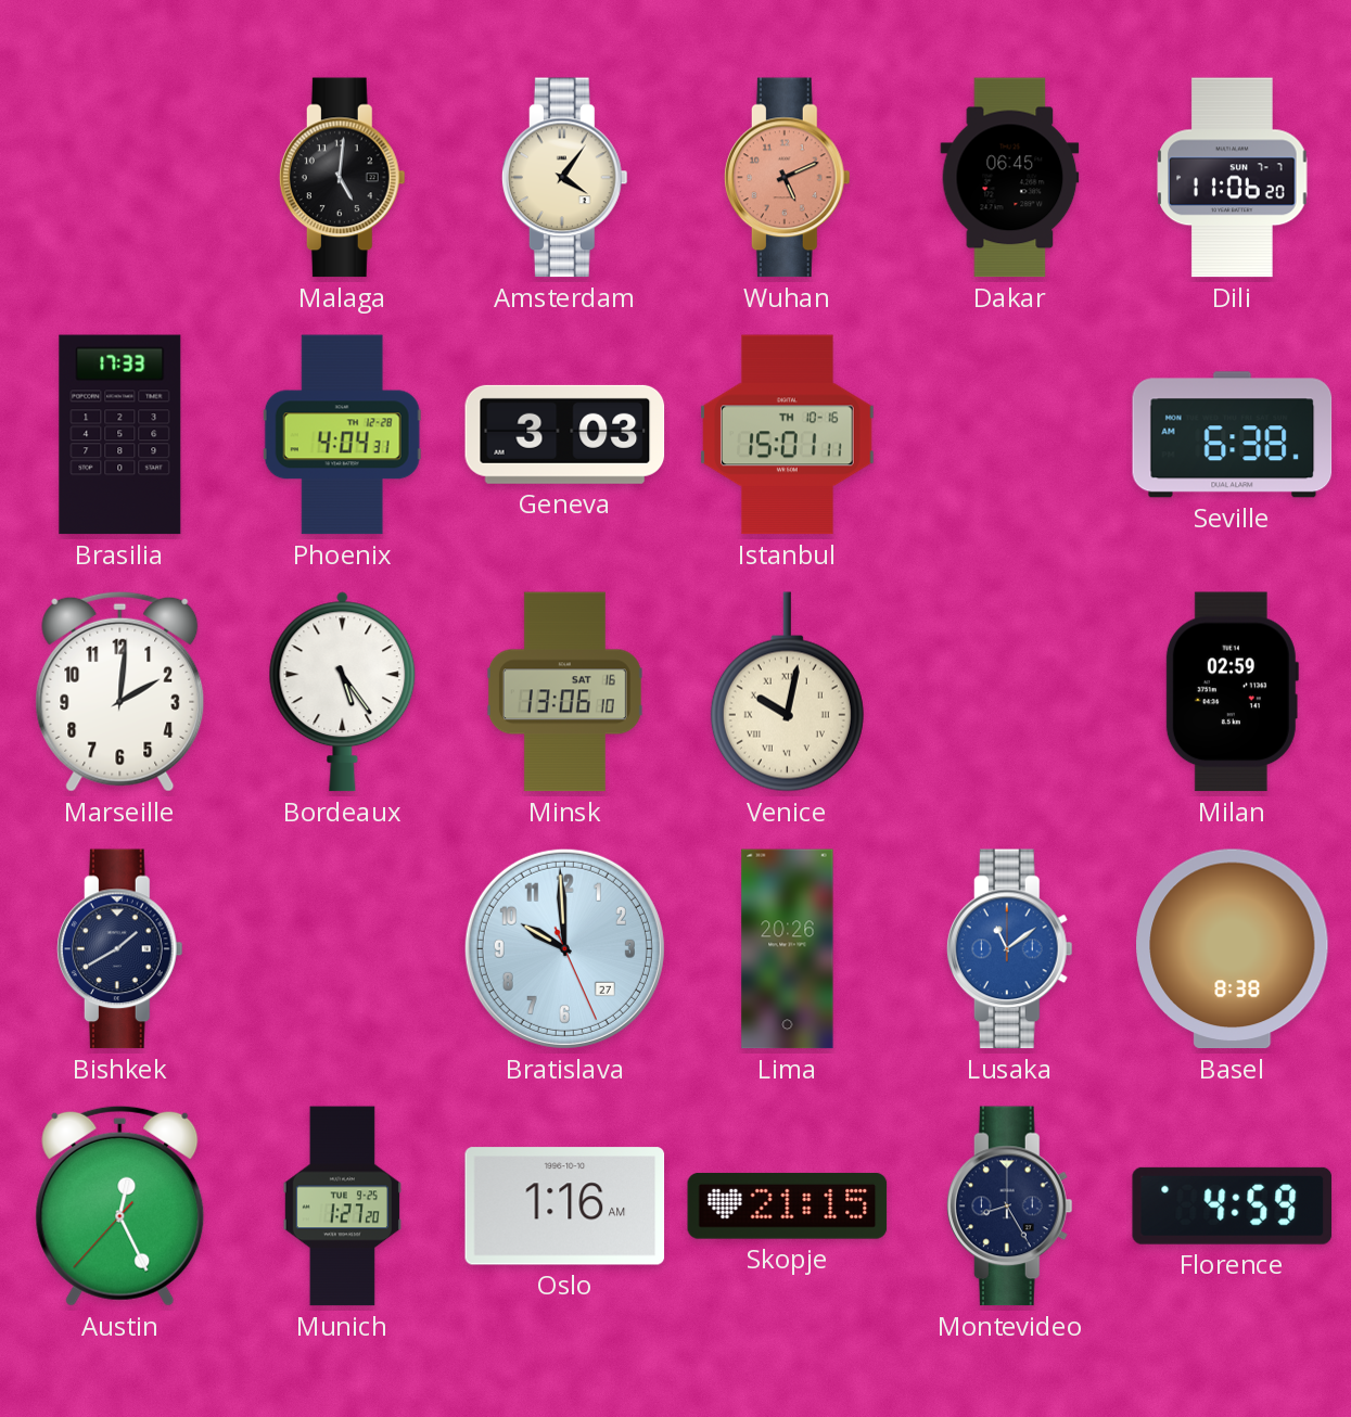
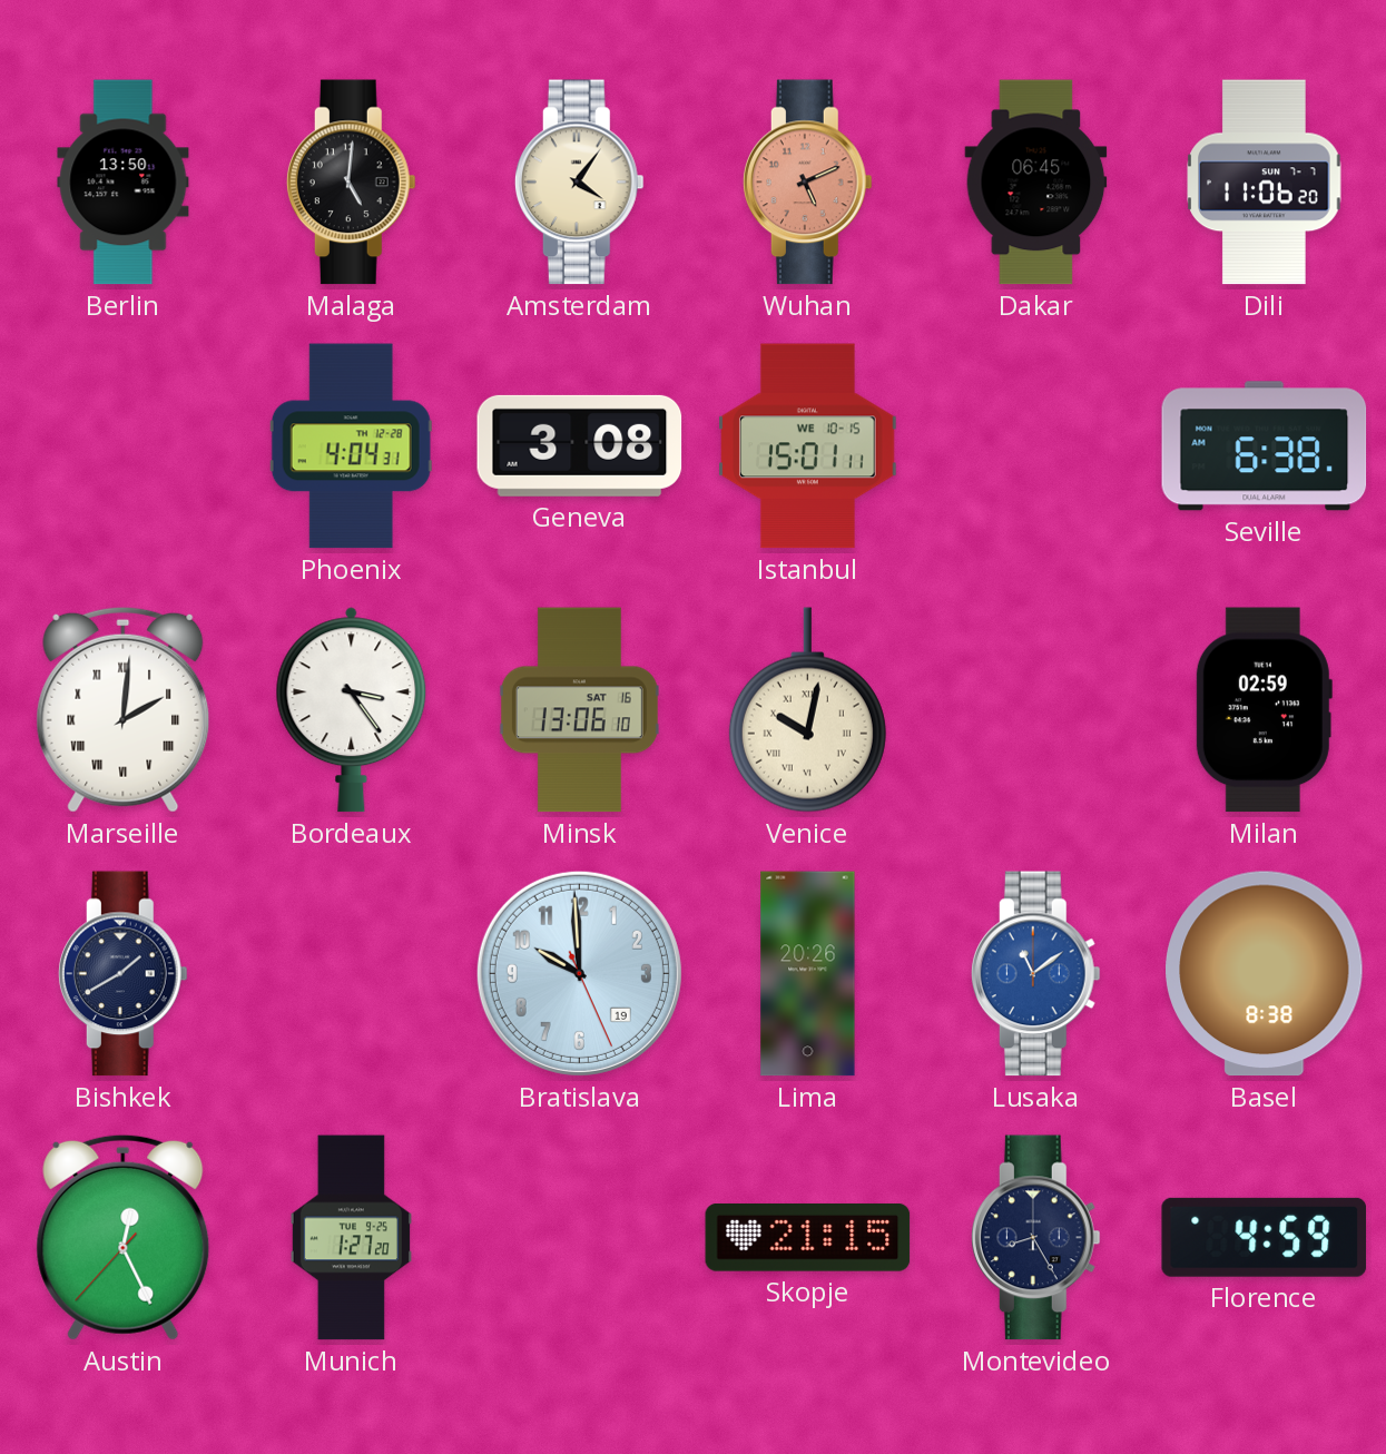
Berlin: none -> 13:50
Brasilia: 17:33 -> none
Geneva: 3:03 -> 3:08
Istanbul date: TH 10-16 -> WE 10-15
Marseille numerals: Arabic -> Roman
Bordeaux: 5:24 -> 3:24
Bratislava date: 27 -> 19
Oslo: 1:16 -> none
